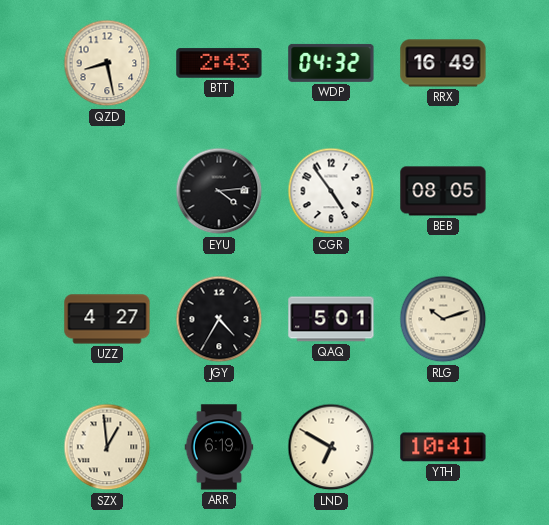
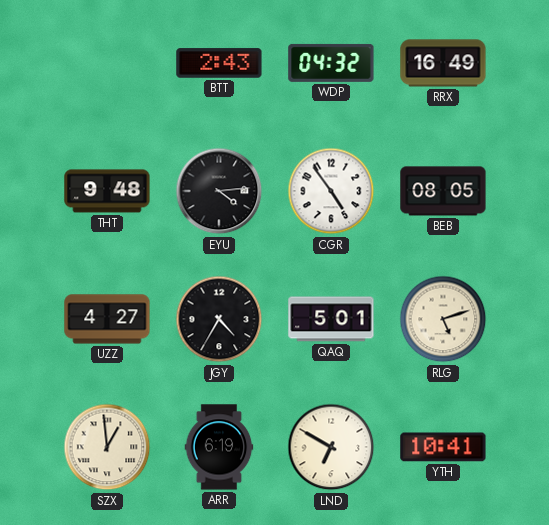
QZD: 8:28 -> none
THT: none -> 9:48
RLG: 10:12 -> 5:12
